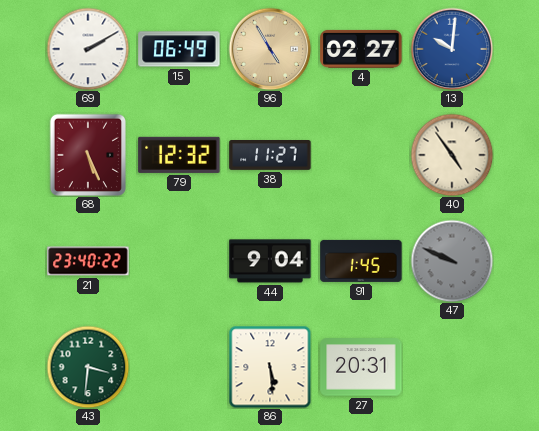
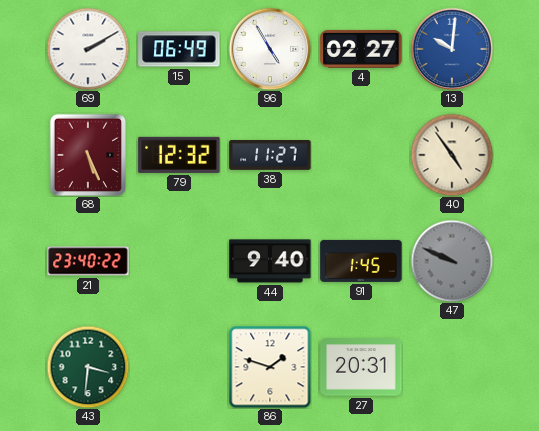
96 dial: champagne -> white
44: 9:04 -> 9:40
86: 5:29 -> 1:48
